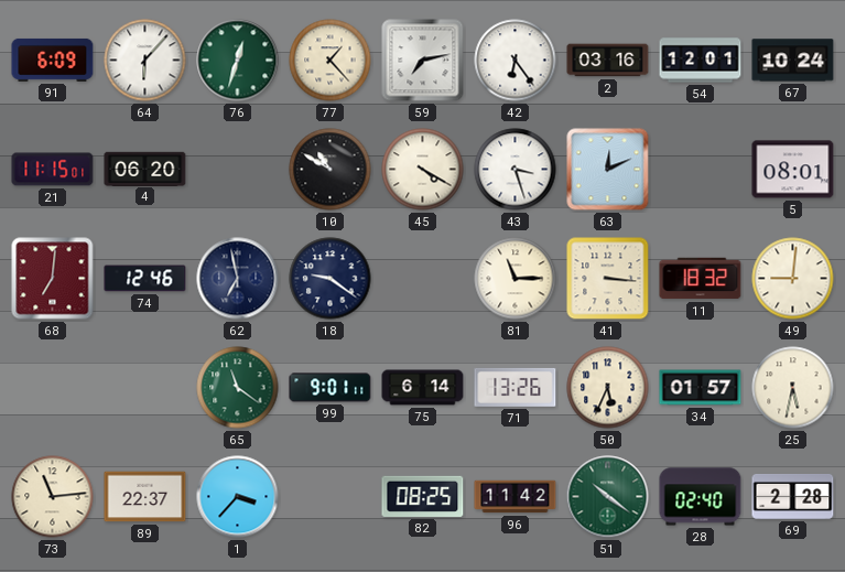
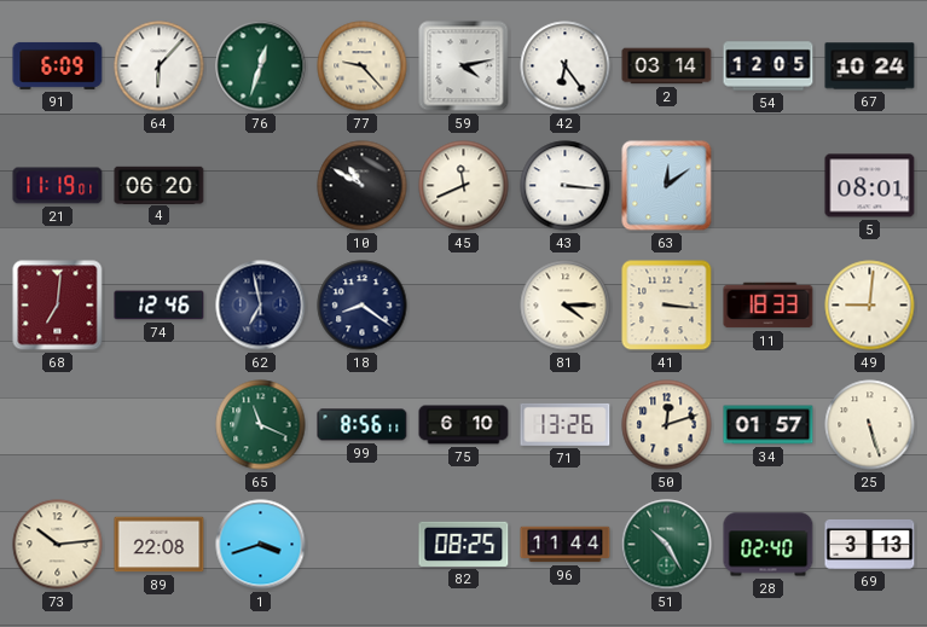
77: 1:23 -> 9:23
59: 7:13 -> 4:13
2: 03:16 -> 03:14
54: 12:01 -> 12:05
21: 11:15 -> 11:19
45: 4:20 -> 11:41
43: 3:27 -> 3:16
63: 12:11 -> 12:09
18: 9:21 -> 8:21
81: 11:15 -> 4:15
11: 18:32 -> 18:33
65: 11:21 -> 11:19
99: 9:01 -> 8:56
75: 6:14 -> 6:10
50: 5:34 -> 12:12
25: 5:32 -> 5:27
73: 11:14 -> 10:14
89: 22:37 -> 22:08
1: 3:37 -> 3:42
96: 11:42 -> 11:44
51: 10:21 -> 10:25
69: 2:28 -> 3:13
